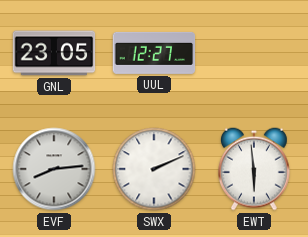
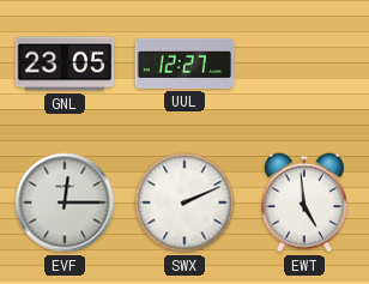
EVF: 8:14 -> 12:15
EWT: 5:59 -> 4:59
